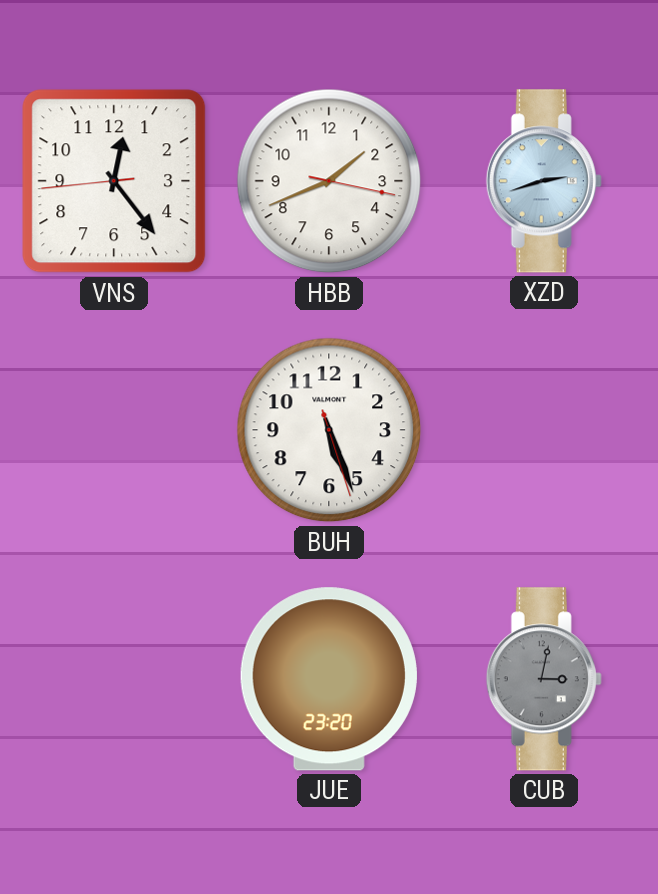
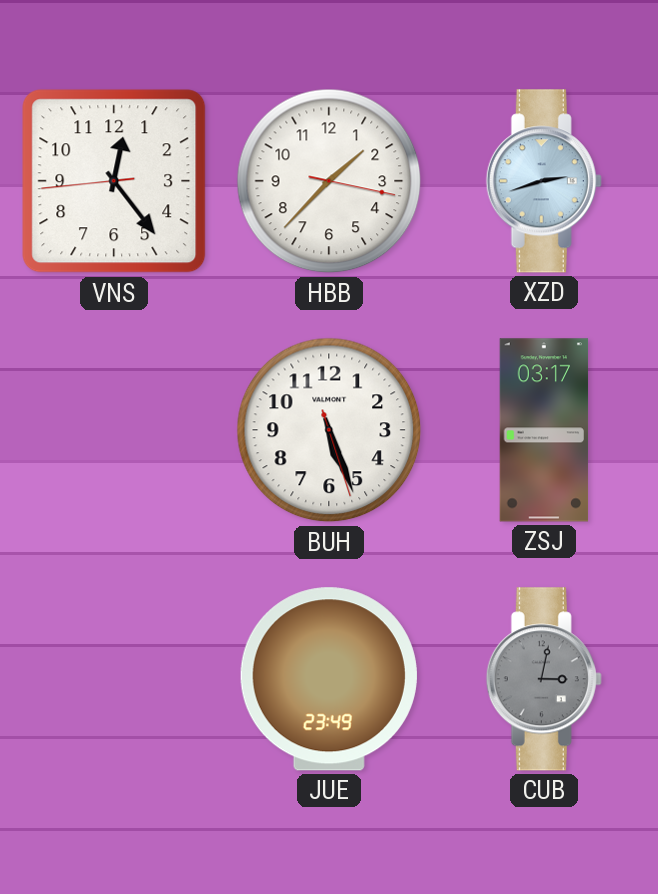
HBB: 1:41 -> 1:37
ZSJ: none -> 03:17
JUE: 23:20 -> 23:49
